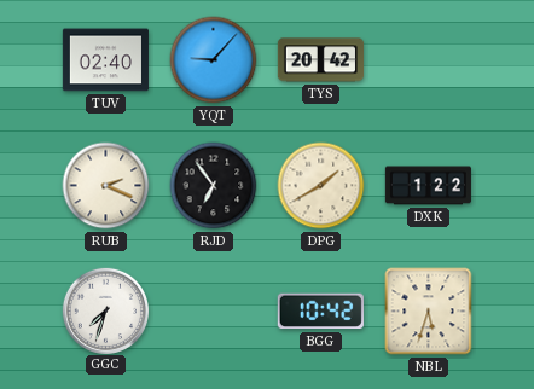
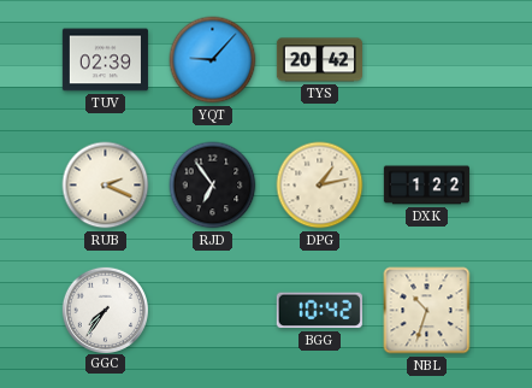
TUV: 02:40 -> 02:39
DPG: 1:40 -> 1:13
GGC: 7:33 -> 7:36
NBL: 5:33 -> 10:33
